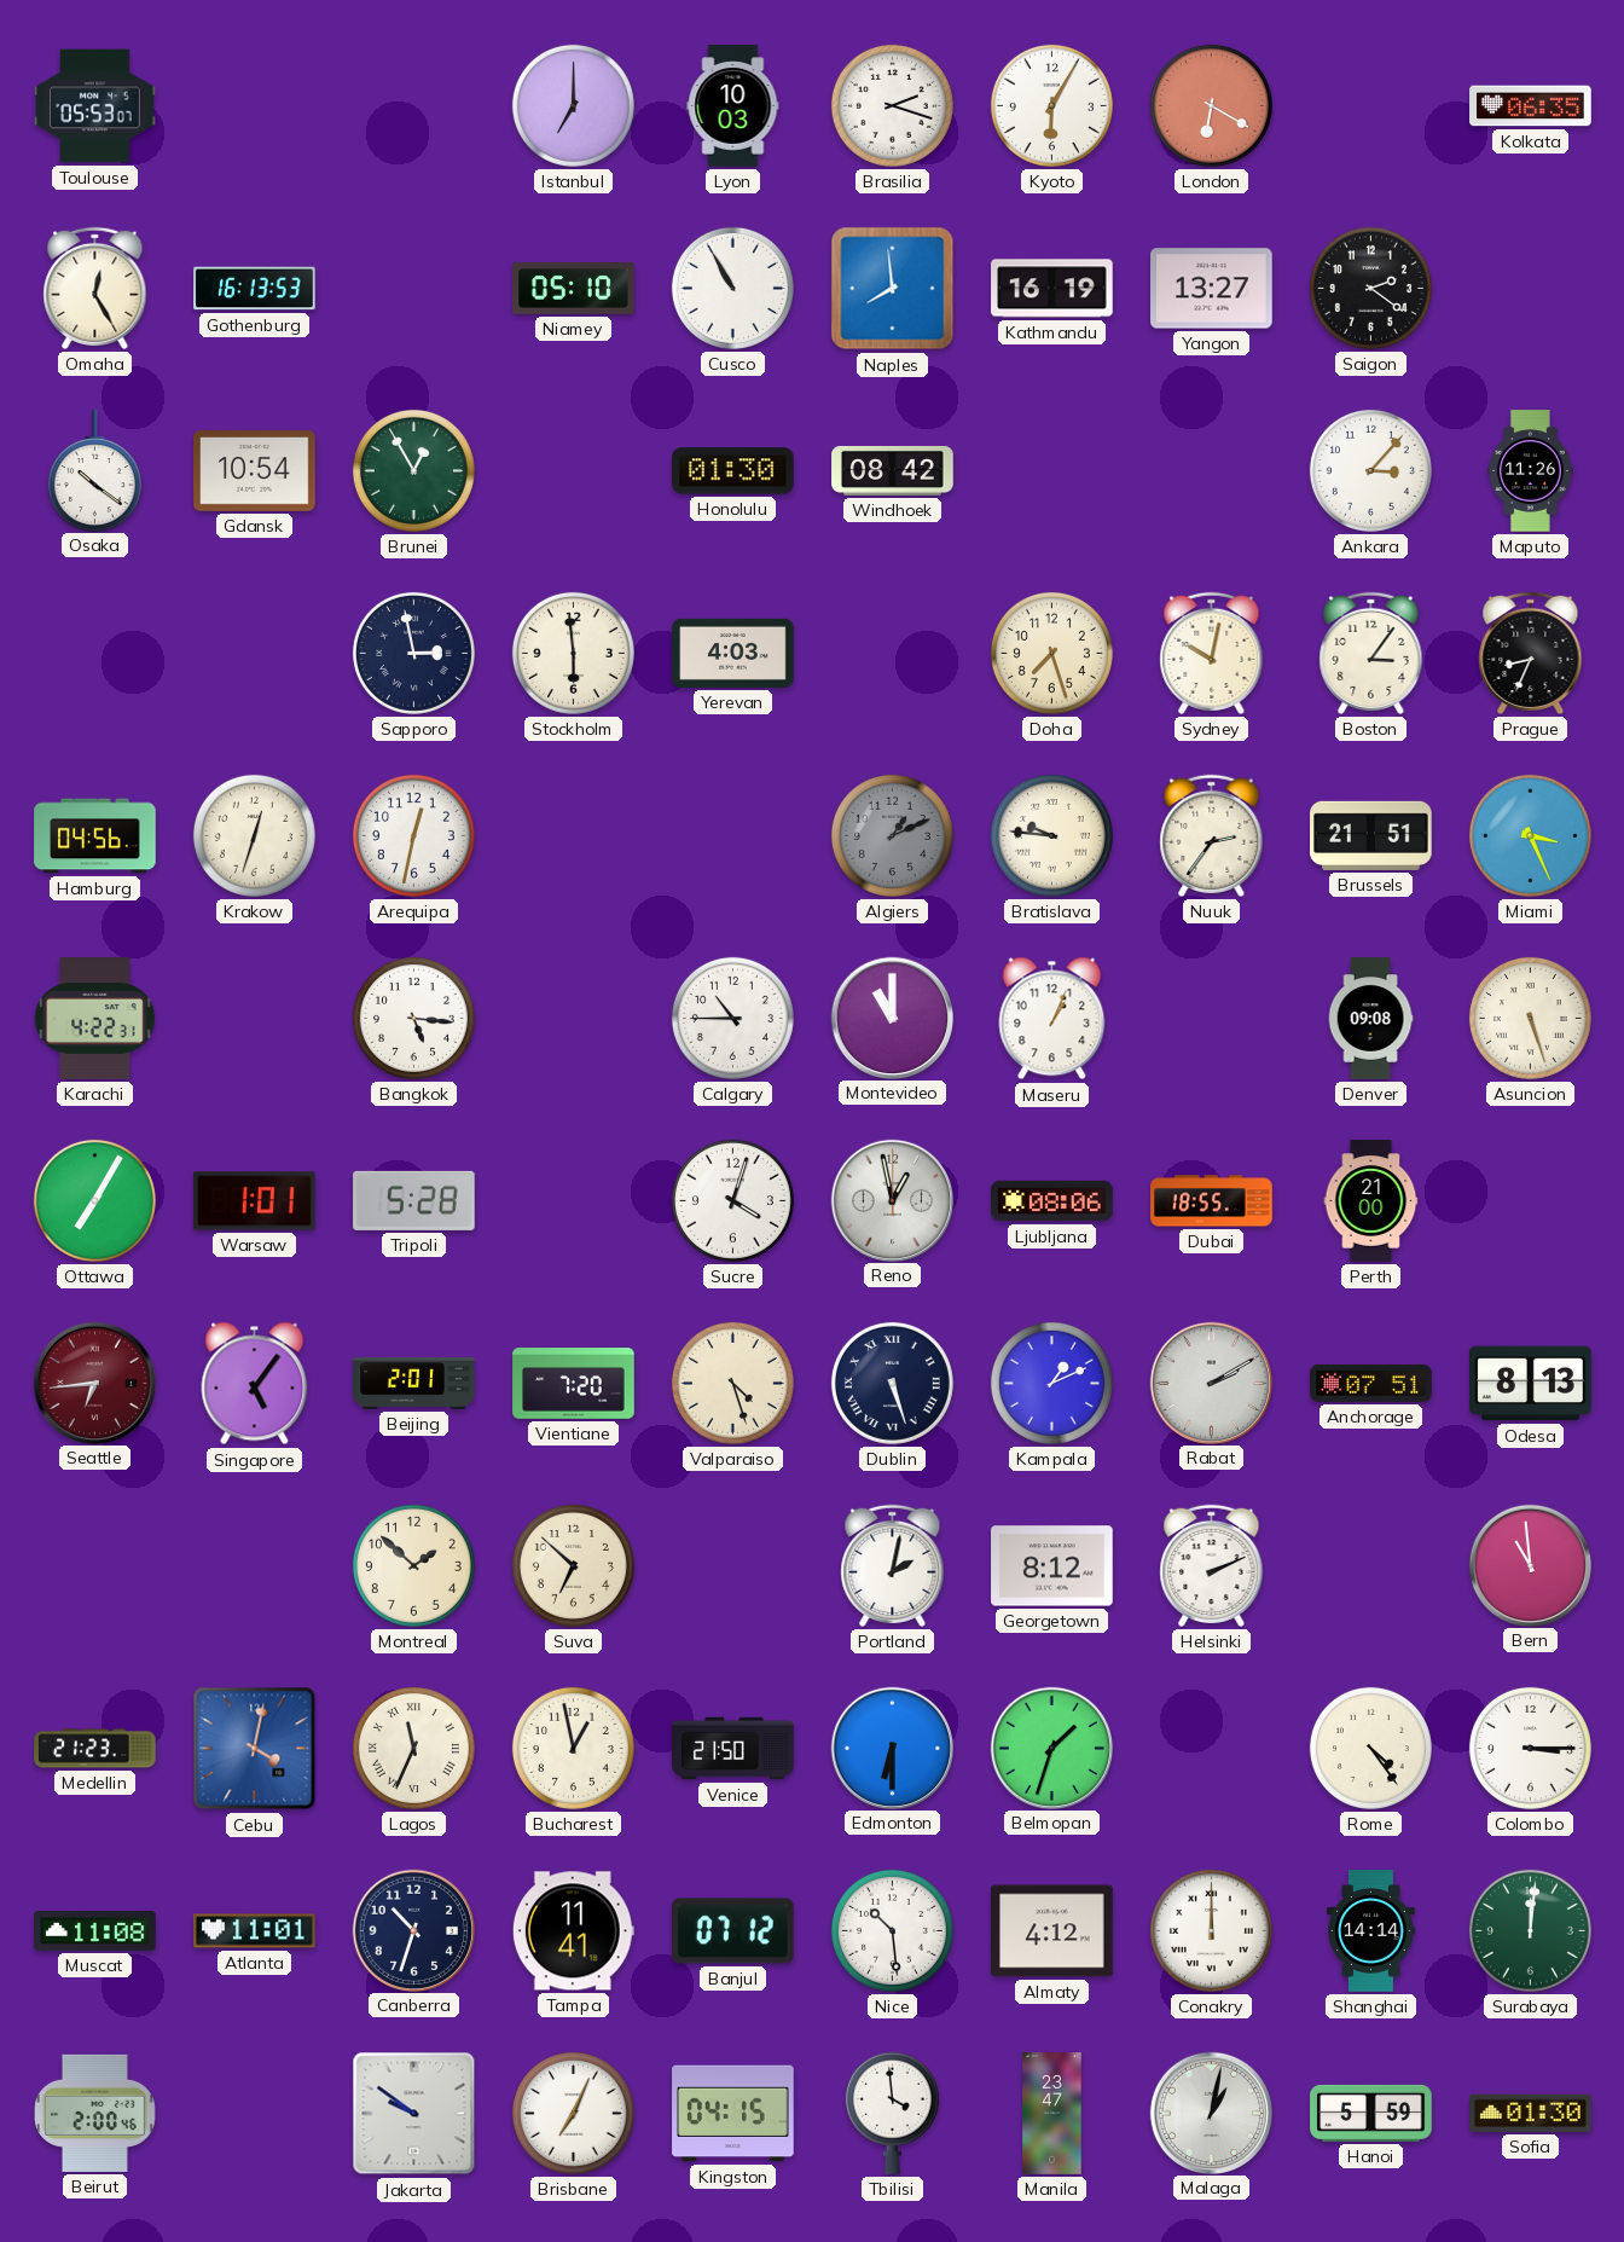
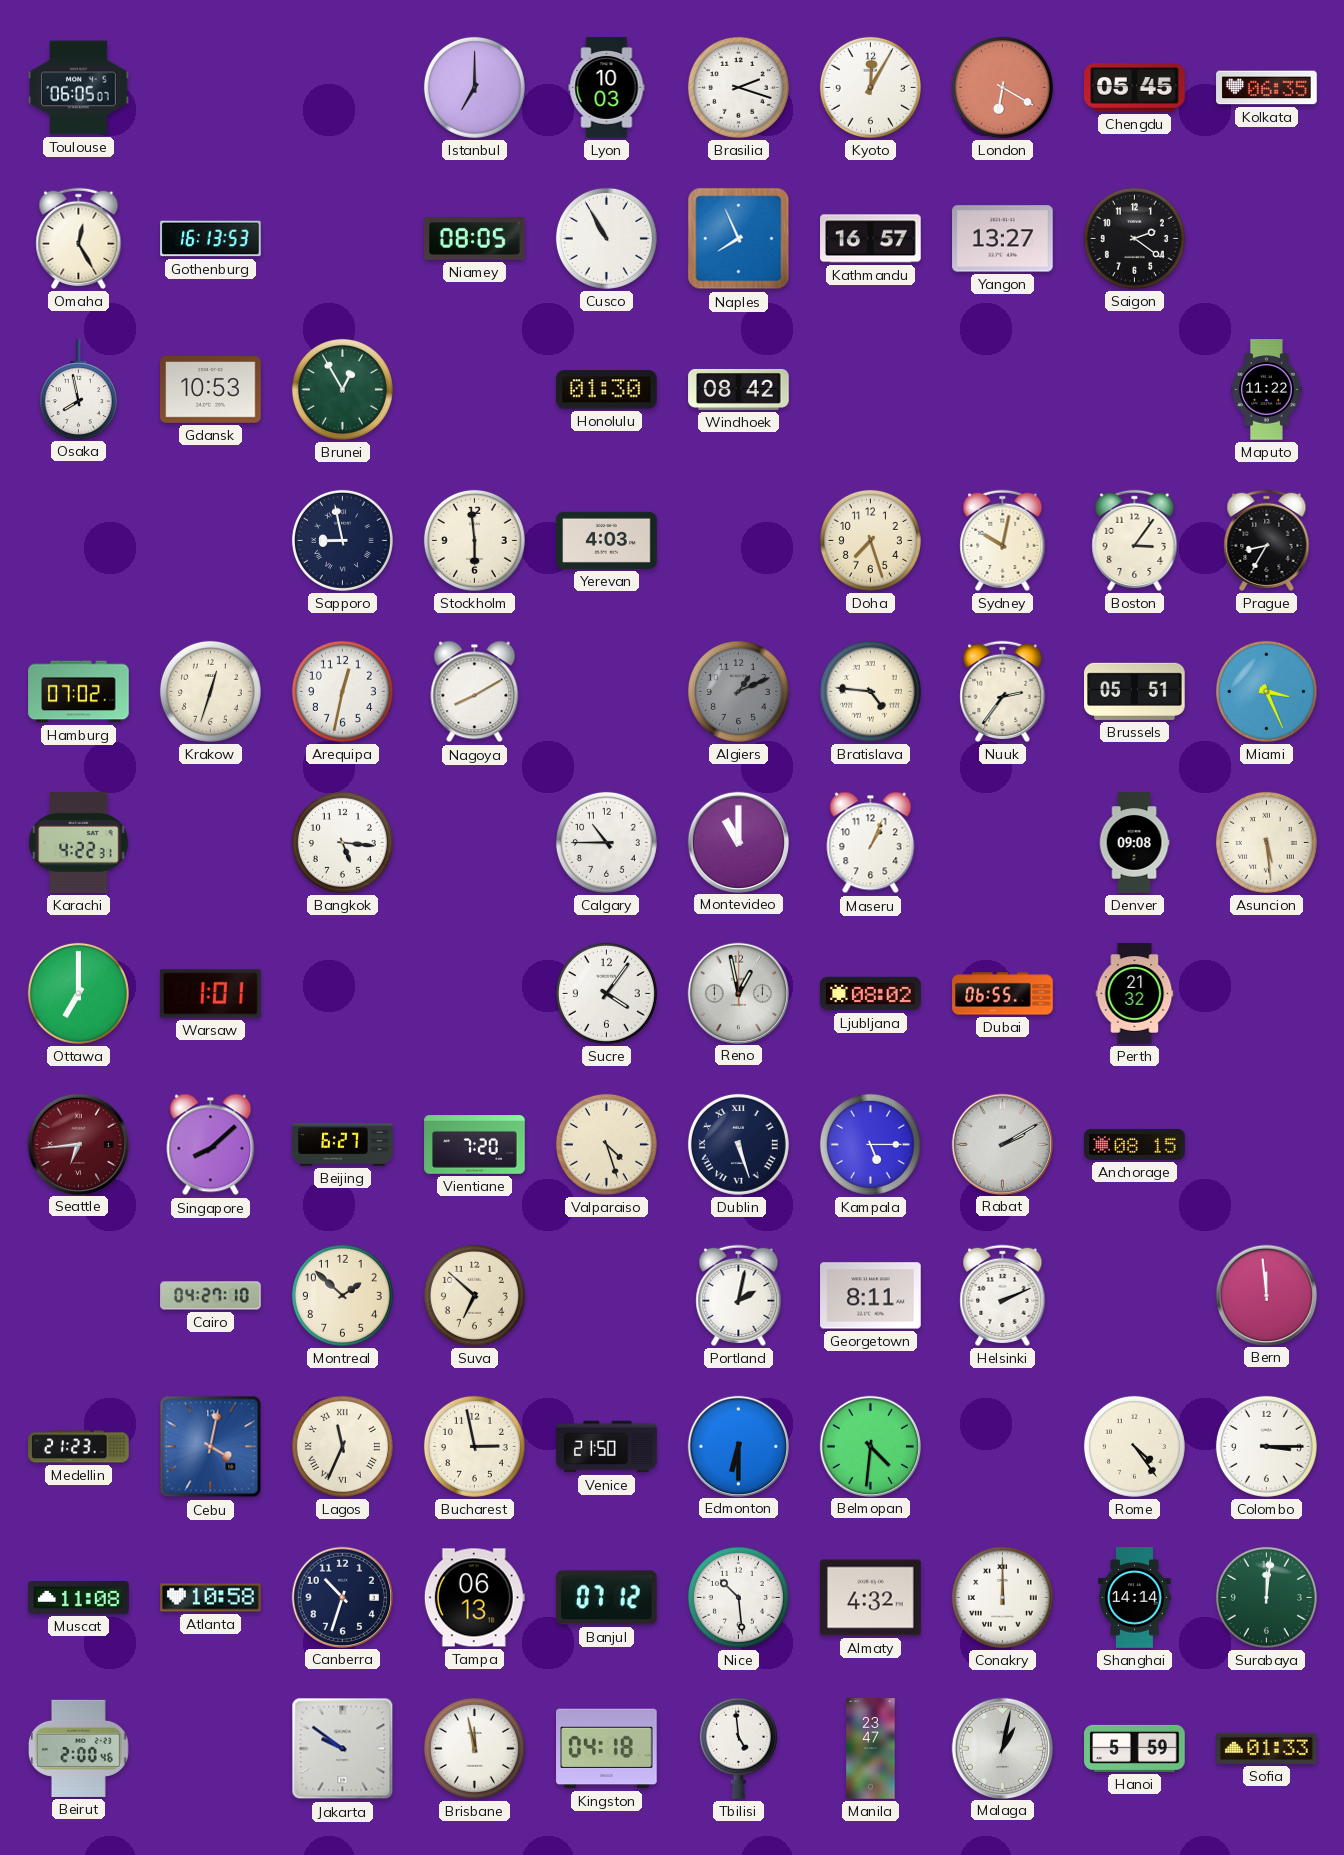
Toulouse: 05:53 -> 06:05
Kyoto: 6:05 -> 12:05
Chengdu: none -> 05:45
Niamey: 05:10 -> 08:05
Naples: 7:59 -> 7:56
Kathmandu: 16:19 -> 16:57
Osaka: 10:21 -> 7:58
Gdansk: 10:54 -> 10:53
Ankara: 3:07 -> none
Maputo: 11:26 -> 11:22
Sapporo: 2:58 -> 8:58
Prague: 8:34 -> 8:35
Hamburg: 04:56 -> 07:02
Nagoya: none -> 8:10
Bratislava: 9:46 -> 4:46
Brussels: 21:51 -> 05:51
Asuncion: 5:27 -> 5:29
Ottawa: 7:05 -> 7:00
Tripoli: 5:28 -> none
Sucre: 4:03 -> 4:06
Ljubljana: 08:06 -> 08:02
Dubai: 18:55 -> 06:55
Perth: 21:00 -> 21:32
Singapore: 5:06 -> 8:08
Beijing: 2:01 -> 6:27
Kampala: 1:11 -> 5:15
Anchorage: 07:51 -> 08:15
Odesa: 8:13 -> none
Cairo: none -> 04:27
Georgetown: 8:12 -> 8:11
Bern: 10:59 -> 11:59
Bucharest: 12:58 -> 2:58
Belmopan: 1:33 -> 4:31
Atlanta: 11:01 -> 10:58
Tampa: 11:41 -> 06:13
Almaty: 4:12 -> 4:32
Brisbane: 7:04 -> 11:58
Kingston: 04:15 -> 04:18
Tbilisi: 3:59 -> 4:59
Sofia: 01:30 -> 01:33
